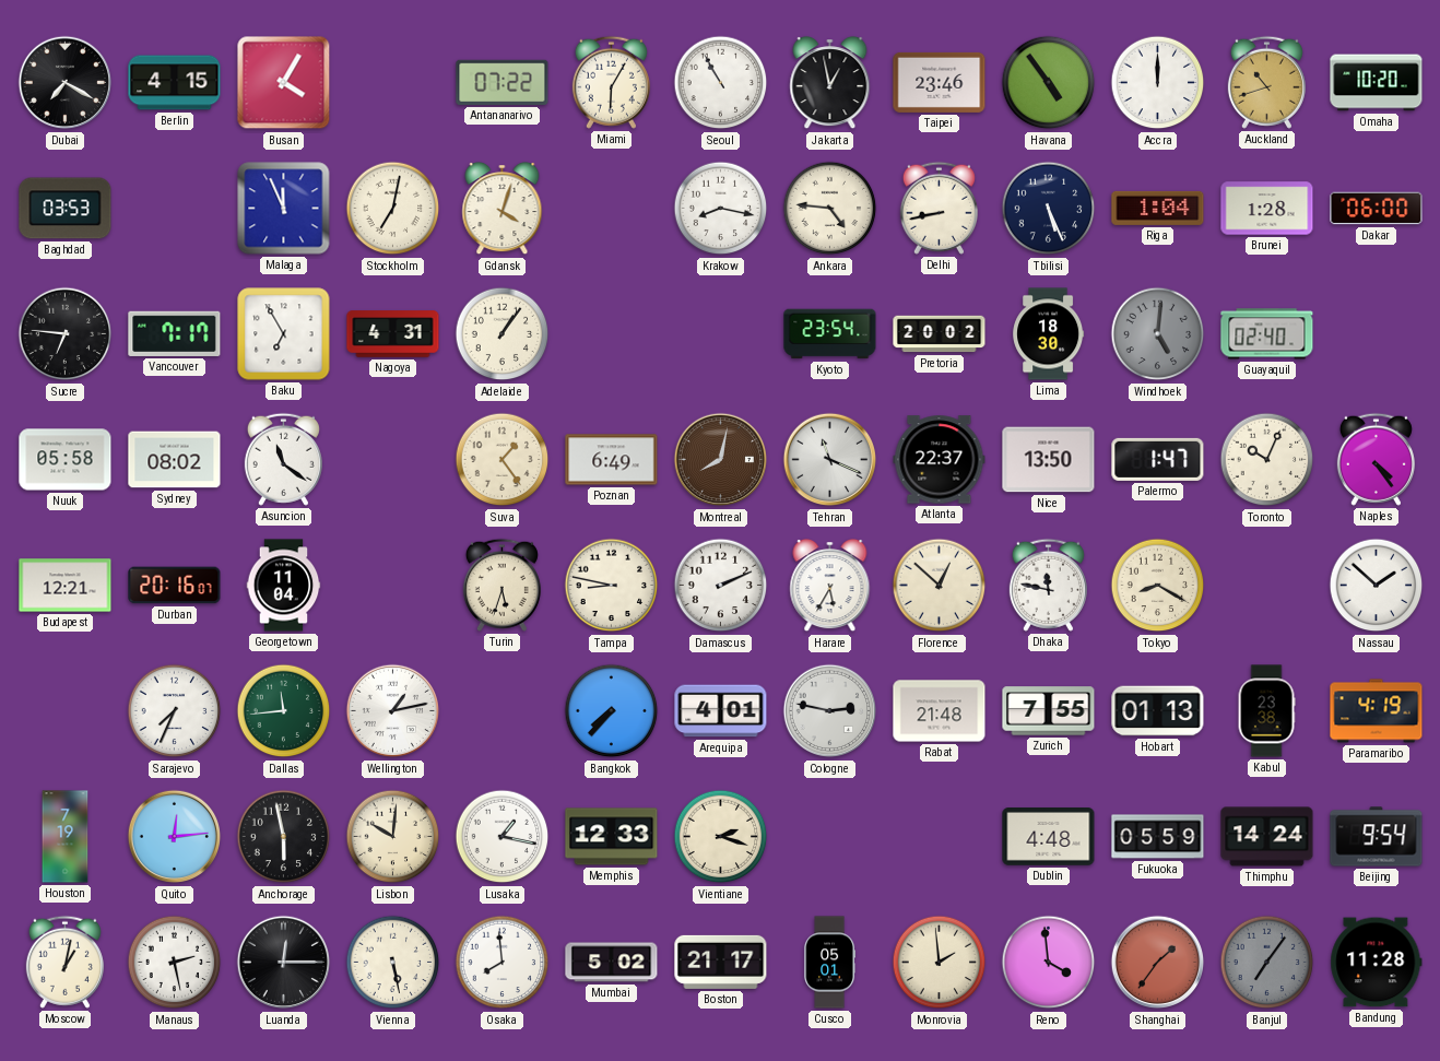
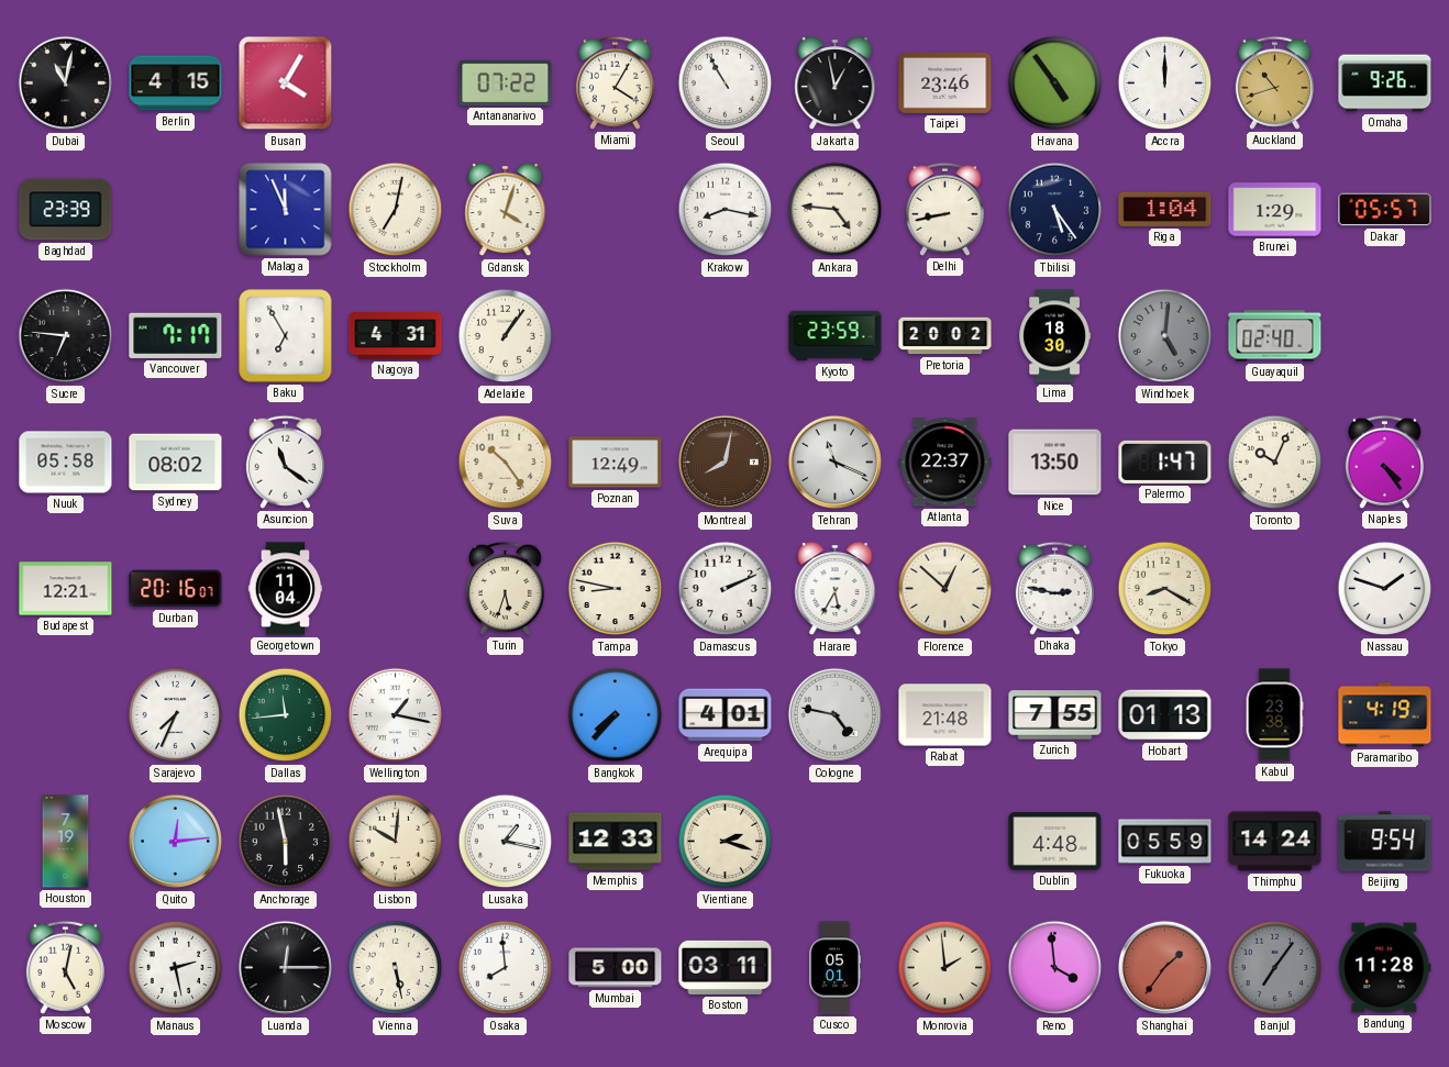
Dubai: 7:20 -> 11:02
Miami: 6:05 -> 4:05
Omaha: 10:20 -> 9:26
Baghdad: 03:53 -> 23:39
Tbilisi: 5:26 -> 5:24
Brunei: 1:28 -> 1:29
Dakar: 06:00 -> 05:57
Kyoto: 23:54 -> 23:59
Suva: 1:24 -> 10:24
Poznan: 6:49 -> 12:49
Dhaka: 11:47 -> 2:47
Nassau: 1:52 -> 1:48
Wellington: 1:13 -> 1:17
Cologne: 2:47 -> 4:47
Moscow: 1:02 -> 5:02
Mumbai: 5:02 -> 5:00
Boston: 21:17 -> 03:11
